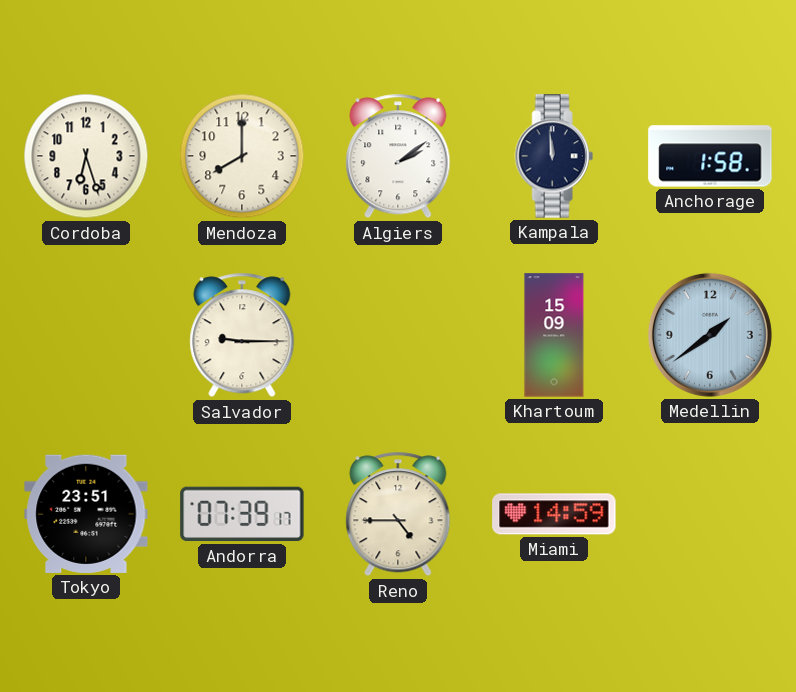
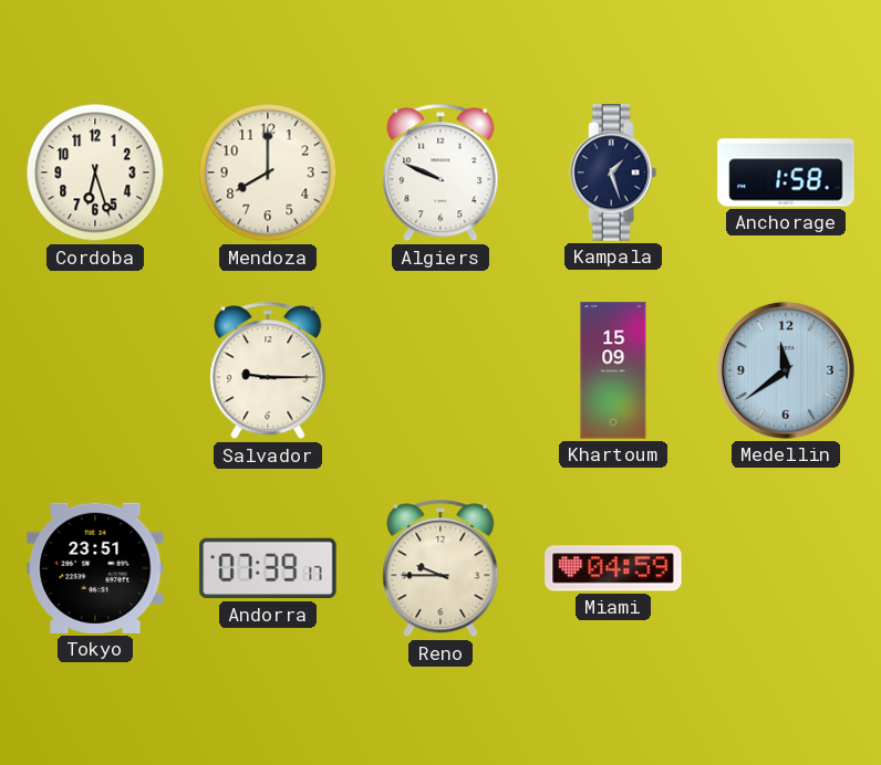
Algiers: 2:09 -> 9:49
Kampala: 11:59 -> 1:27
Medellin: 1:39 -> 11:39
Reno: 4:45 -> 9:45
Miami: 14:59 -> 04:59
